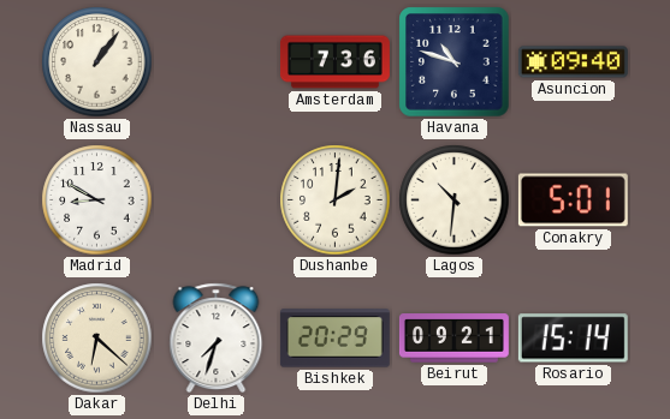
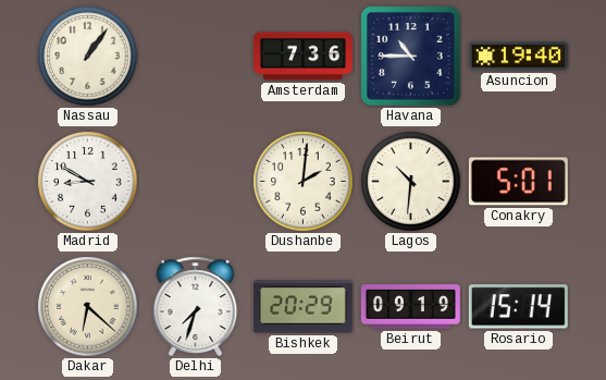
Havana: 10:48 -> 10:45
Asuncion: 09:40 -> 19:40
Beirut: 09:21 -> 09:19
